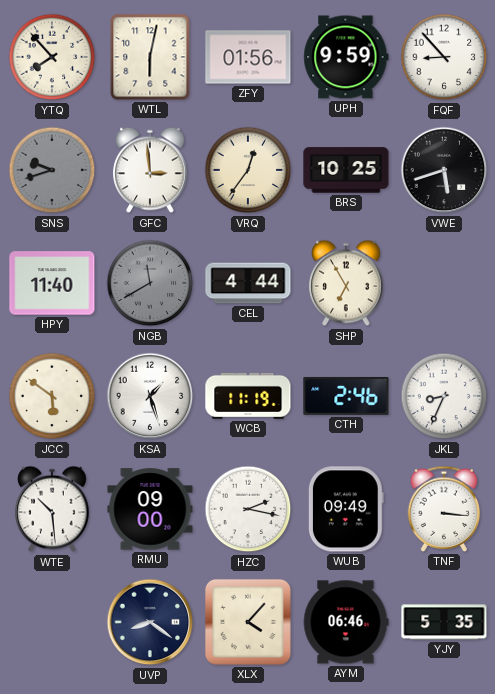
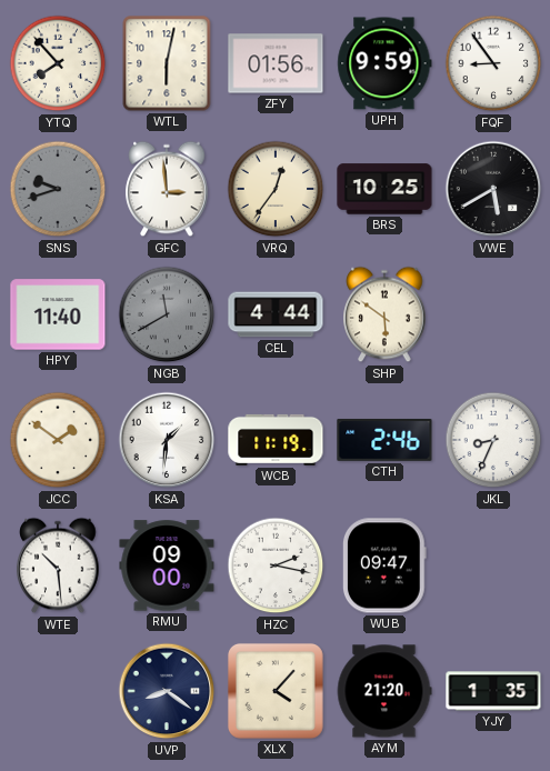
FQF: 8:53 -> 8:54
VWE: 5:42 -> 5:40
SHP: 6:55 -> 5:51
JCC: 5:51 -> 1:51
KSA: 1:27 -> 1:31
WUB: 09:49 -> 09:47
TNF: 3:16 -> none
AYM: 06:46 -> 21:20
YJY: 5:35 -> 1:35
